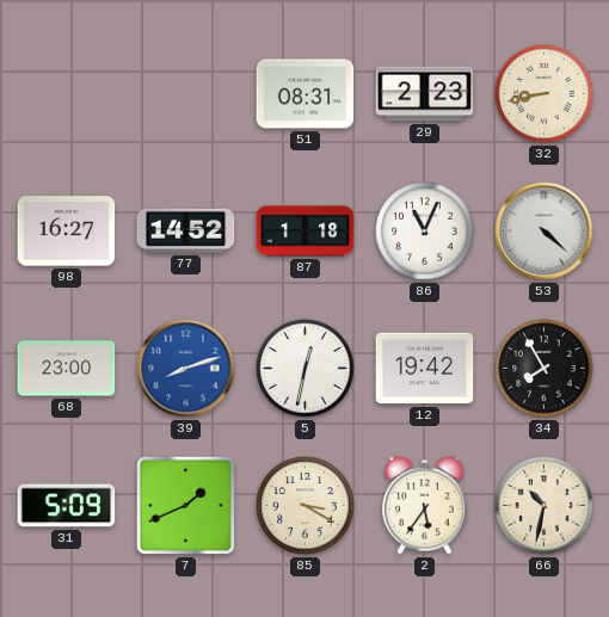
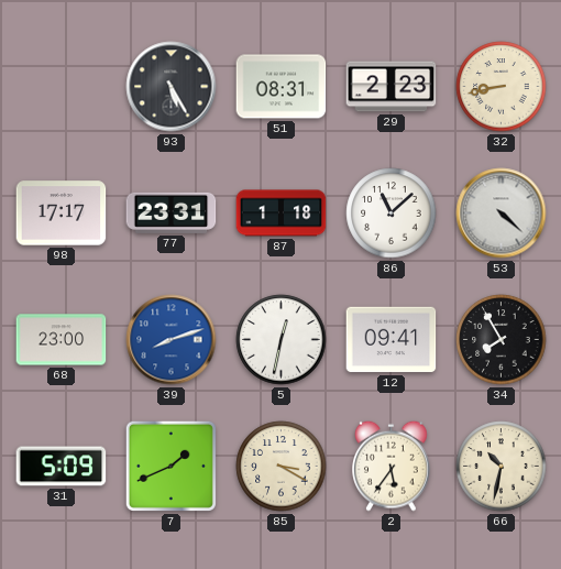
93: none -> 5:25
98: 16:27 -> 17:17
77: 14:52 -> 23:31
86: 11:04 -> 11:08
12: 19:42 -> 09:41
